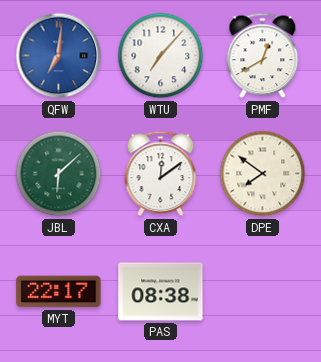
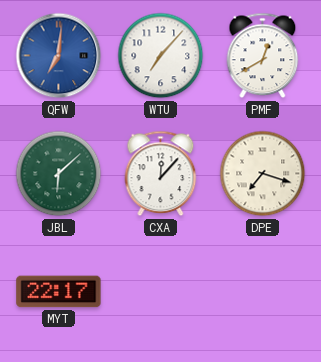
CXA: 12:09 -> 12:07
DPE: 7:51 -> 7:18
PAS: 08:38 -> none
